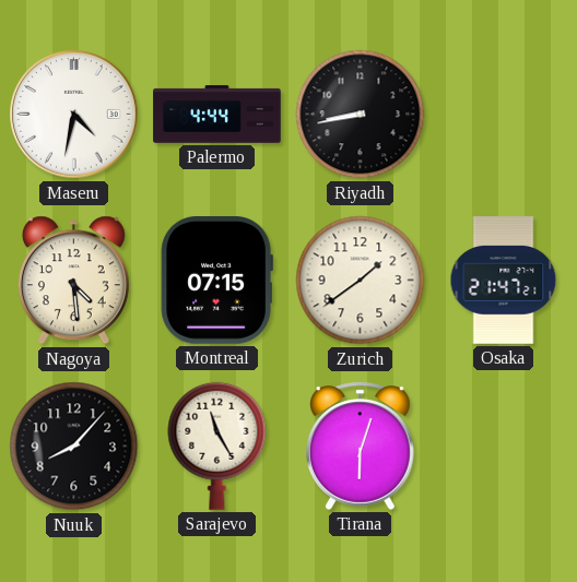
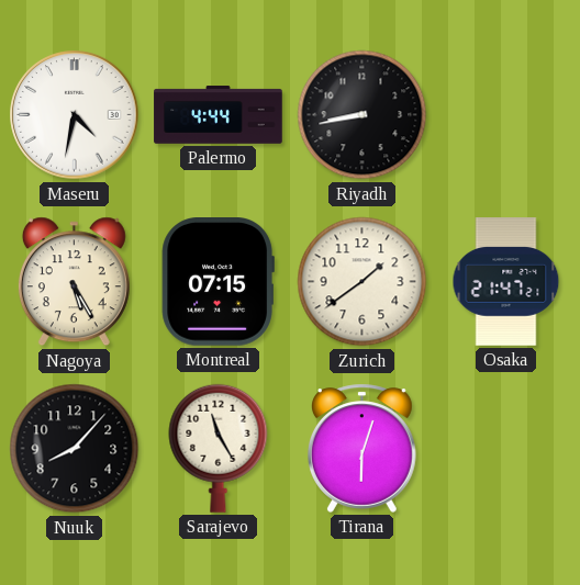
Nagoya: 4:29 -> 5:25
